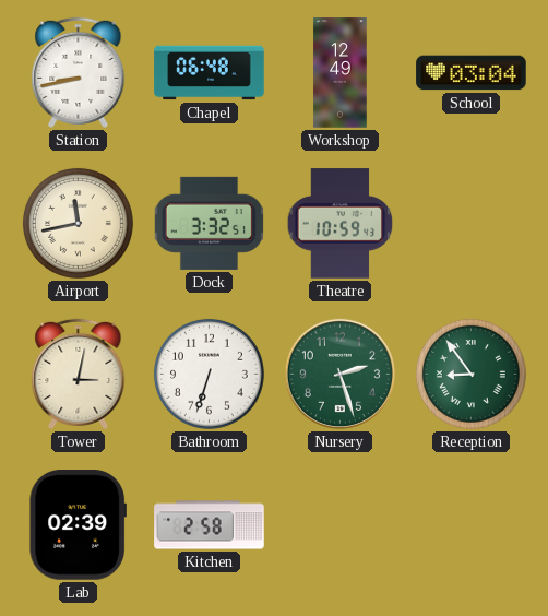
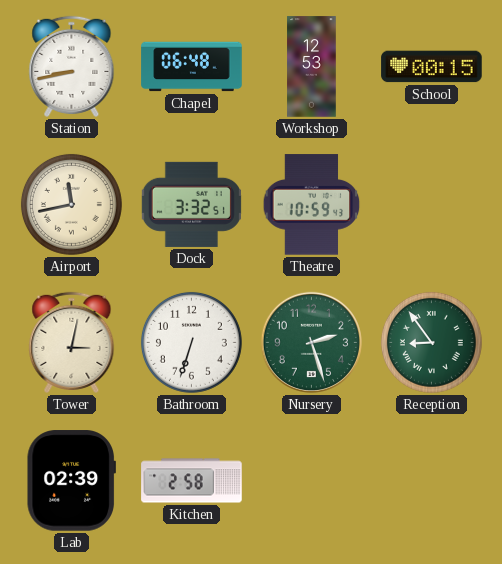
Workshop: 12:49 -> 12:53
School: 03:04 -> 00:15
